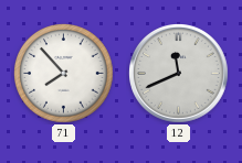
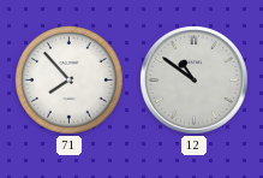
12: 11:41 -> 10:51
